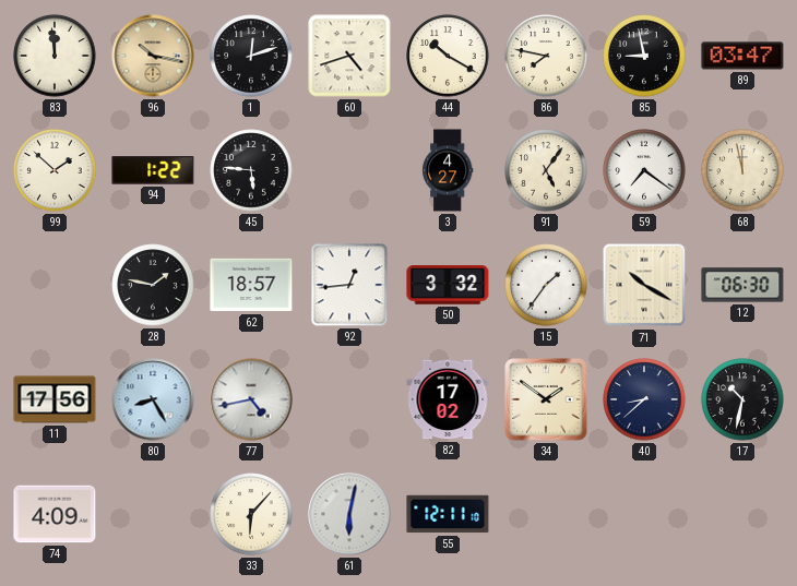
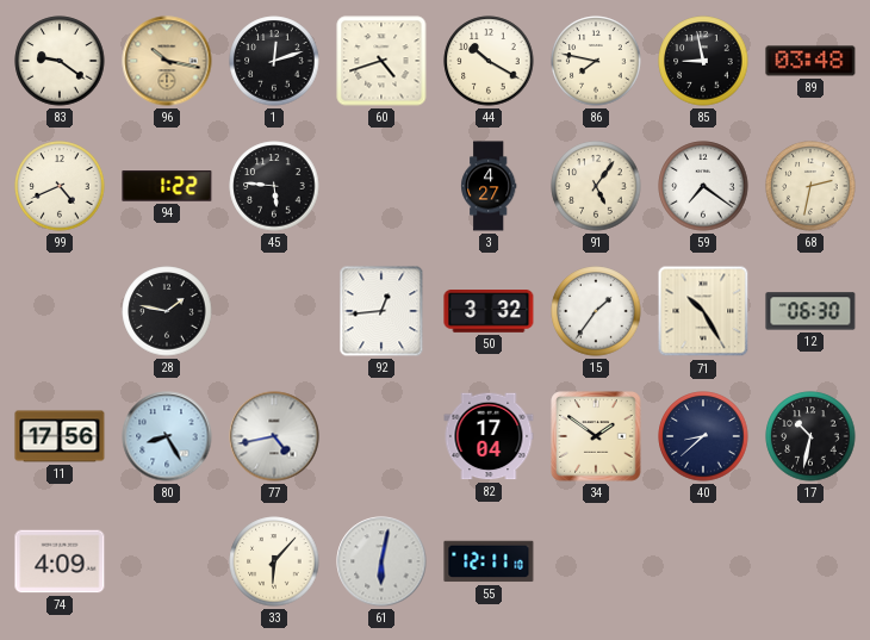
83: 11:59 -> 9:21
89: 03:47 -> 03:48
99: 1:52 -> 4:41
68: 11:58 -> 2:32
62: 18:57 -> none
71: 10:20 -> 10:25
82: 17:02 -> 17:04
